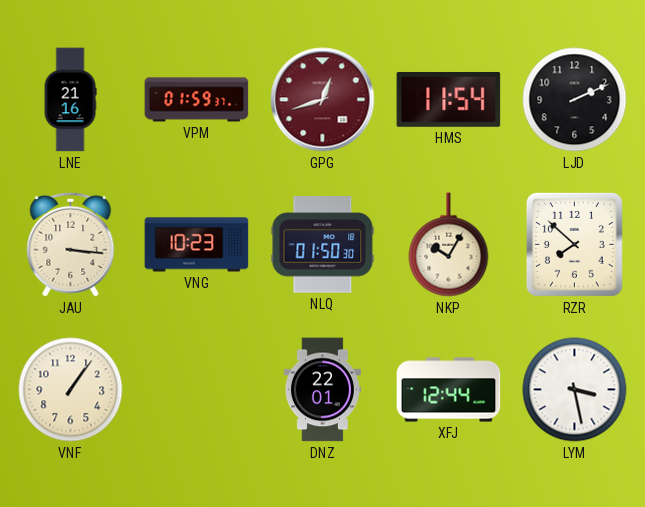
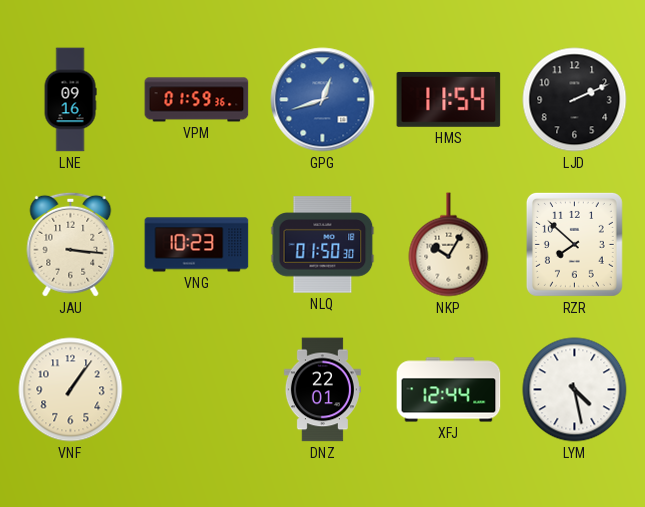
LNE: 21:16 -> 09:16
VPM: 01:59:37 -> 01:59:36
GPG dial: burgundy -> blue
LYM: 3:28 -> 4:28
